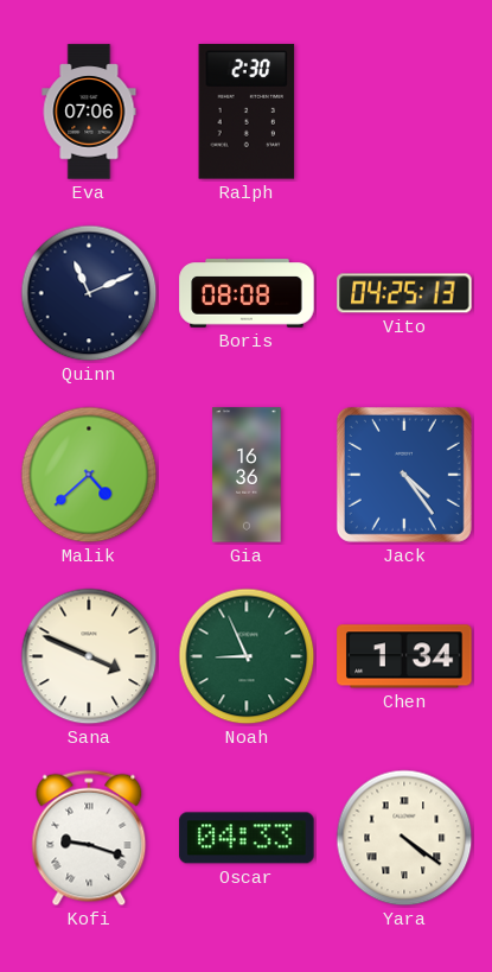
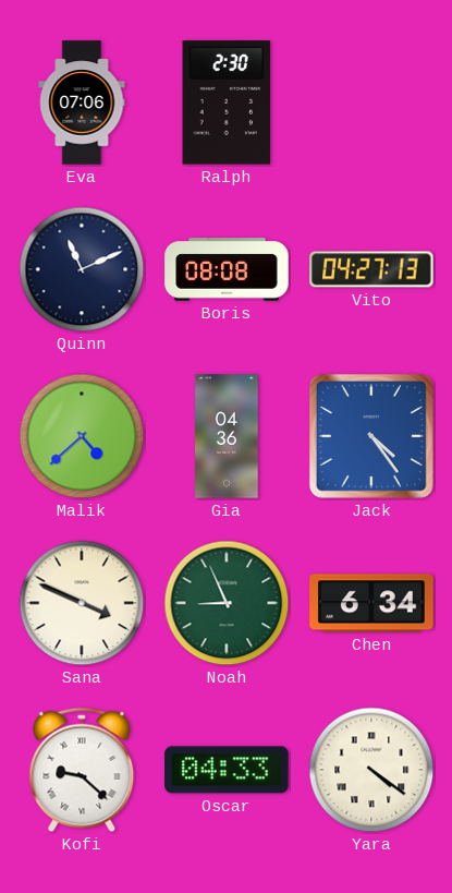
Vito: 04:25 -> 04:27
Gia: 16:36 -> 04:36
Chen: 1:34 -> 6:34
Kofi: 9:18 -> 9:22
